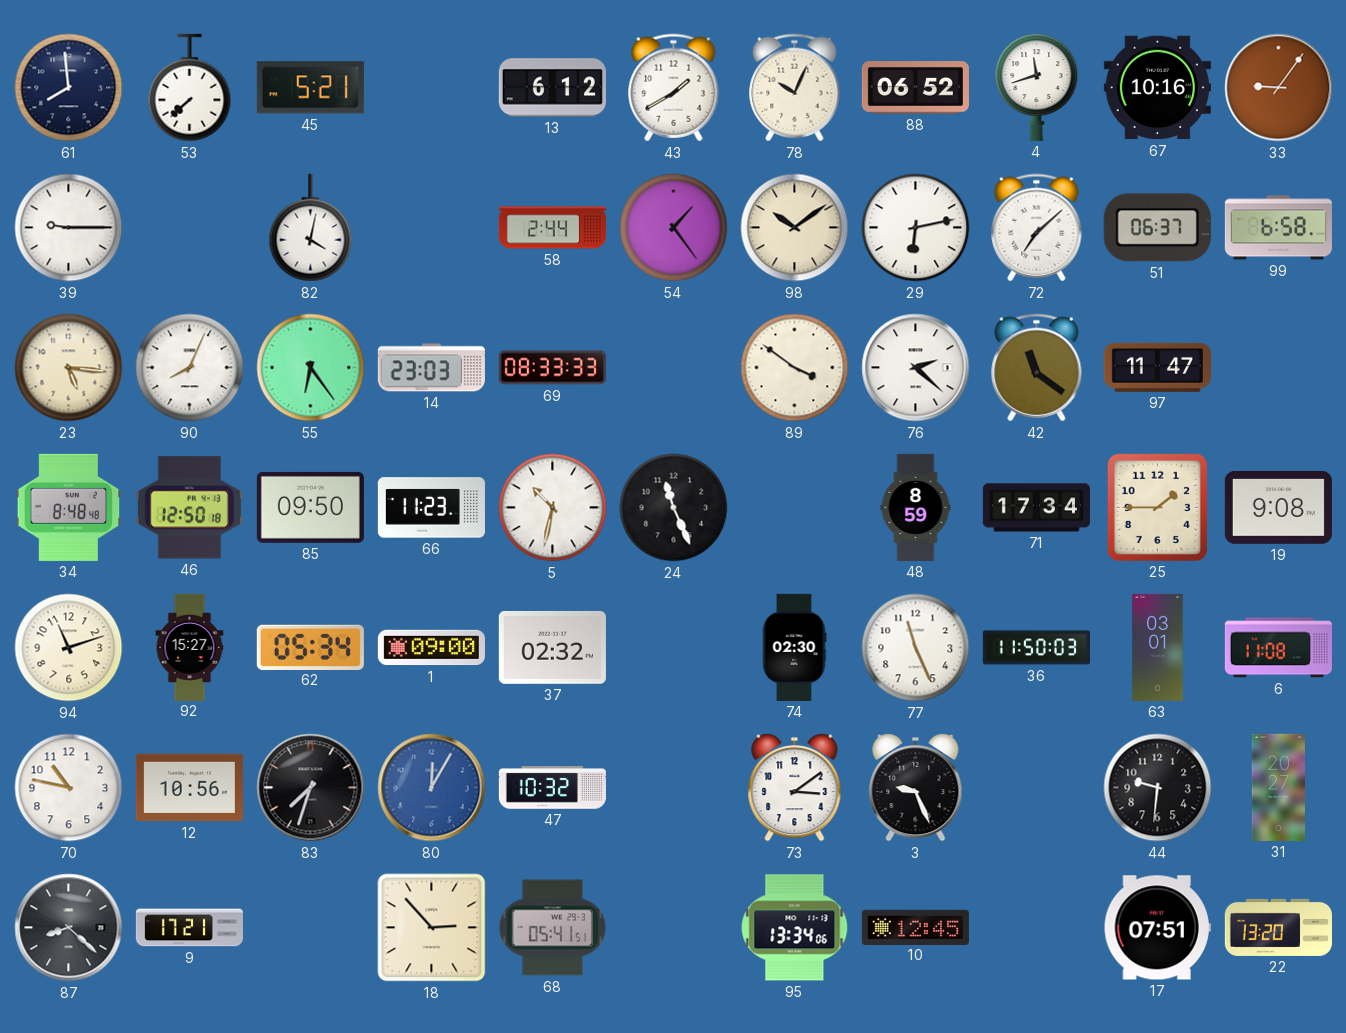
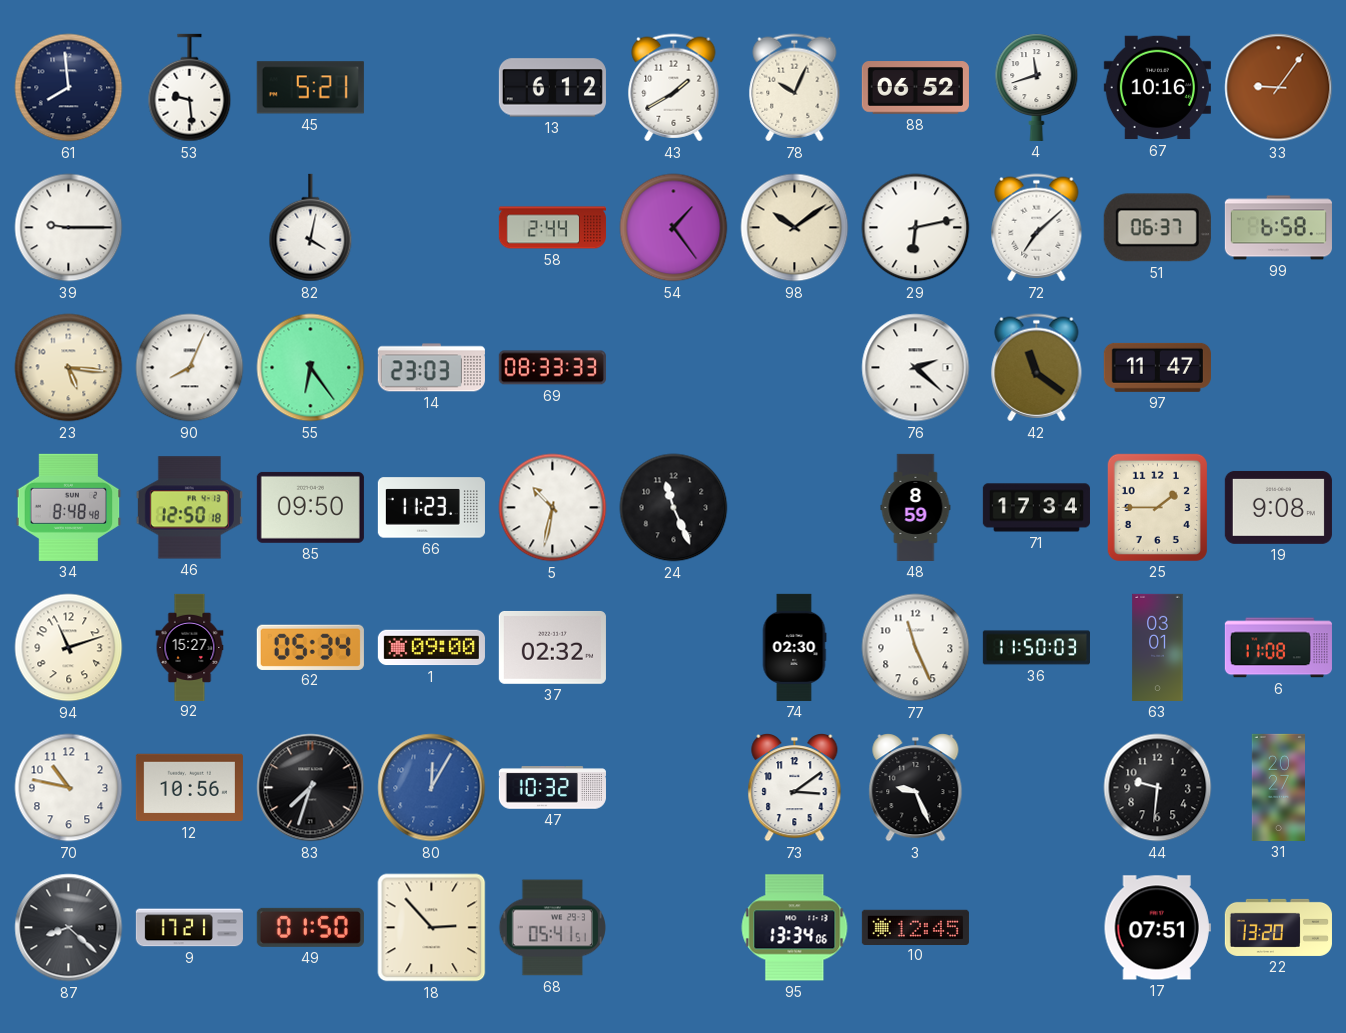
53: 7:38 -> 9:29
89: 3:51 -> none
49: none -> 01:50
